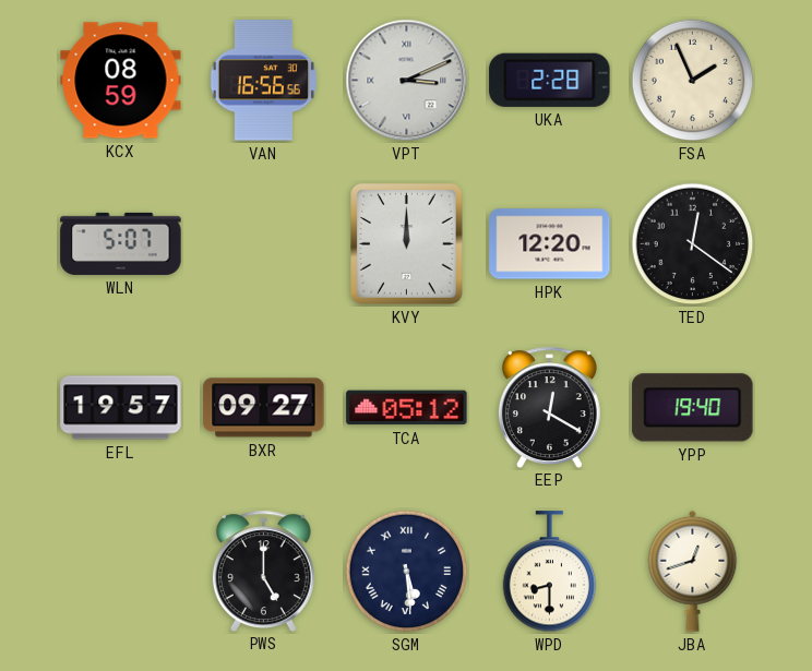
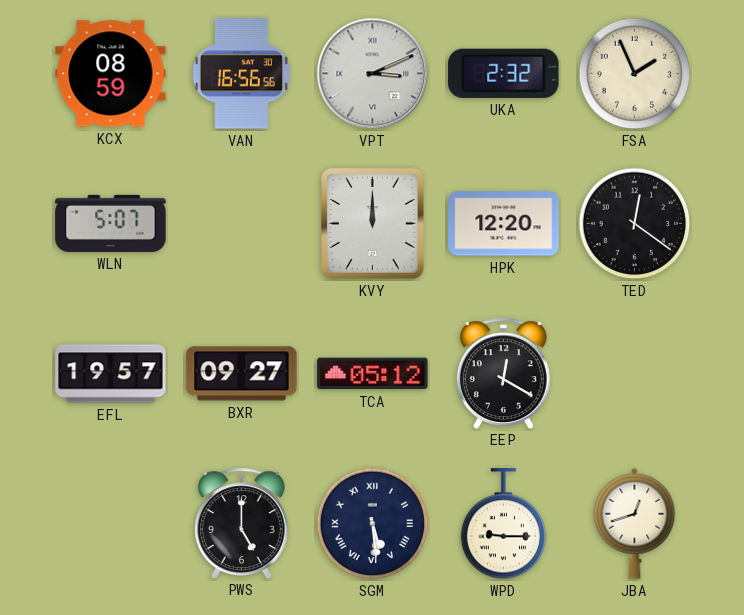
UKA: 2:28 -> 2:32
YPP: 19:40 -> none
WPD: 8:30 -> 9:15
